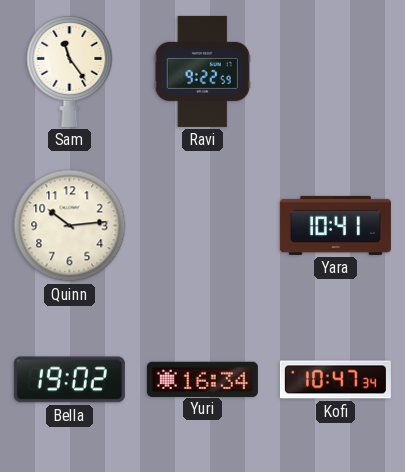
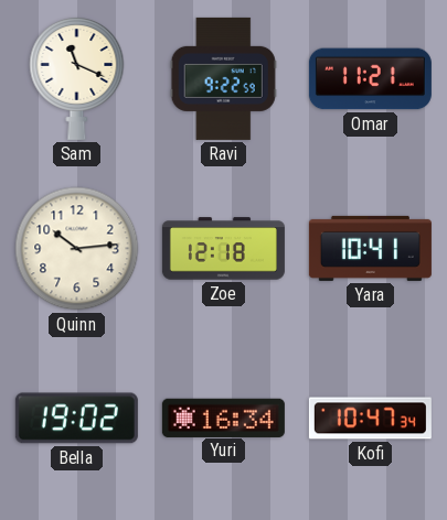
Sam: 11:24 -> 11:19
Omar: none -> 11:21
Zoe: none -> 12:18
